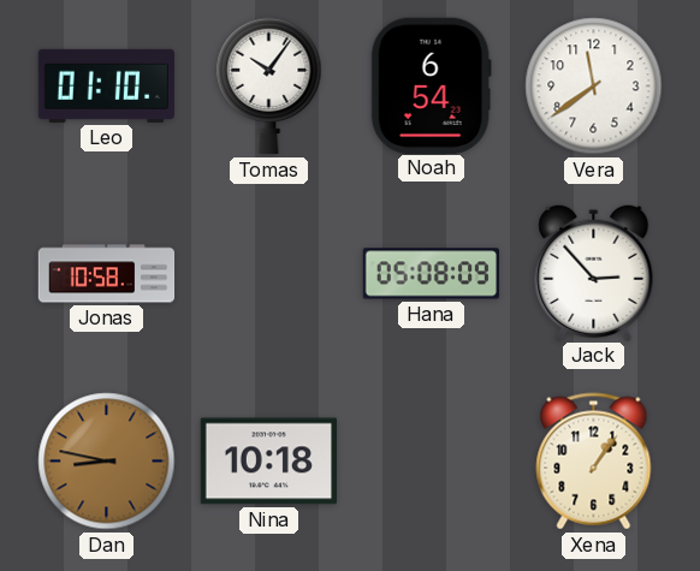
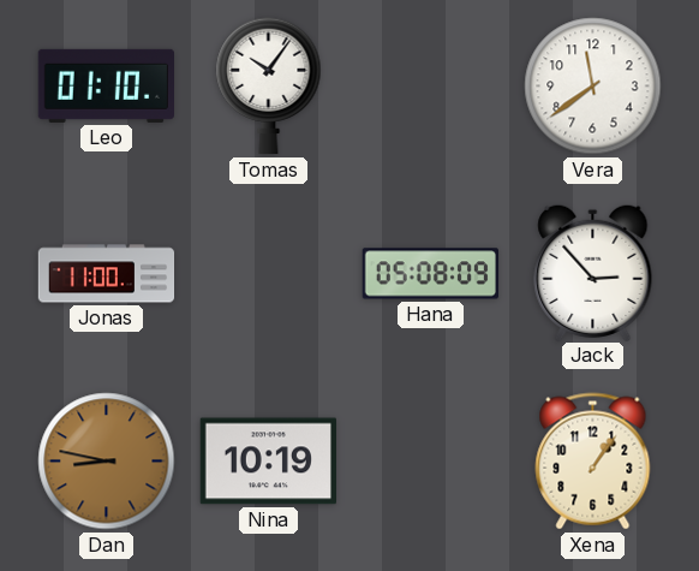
Noah: 6:54 -> none
Jonas: 10:58 -> 11:00
Nina: 10:18 -> 10:19
